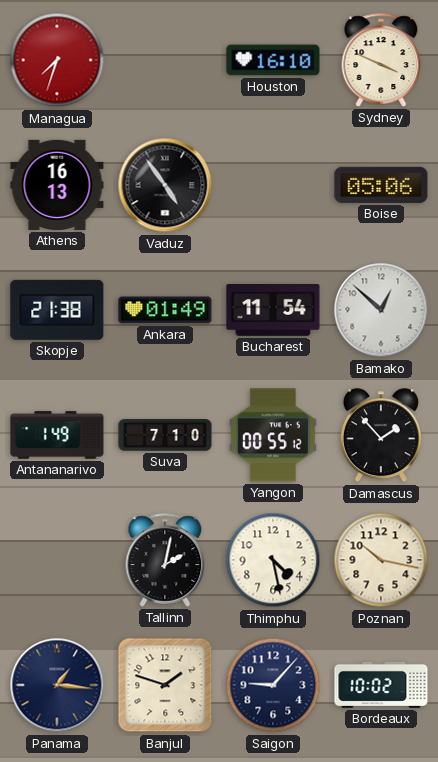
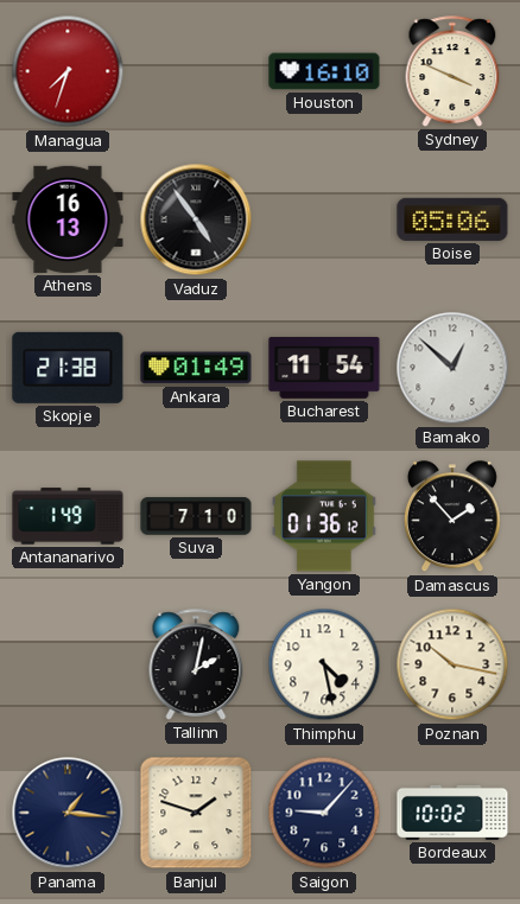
Yangon: 00:55 -> 01:36
